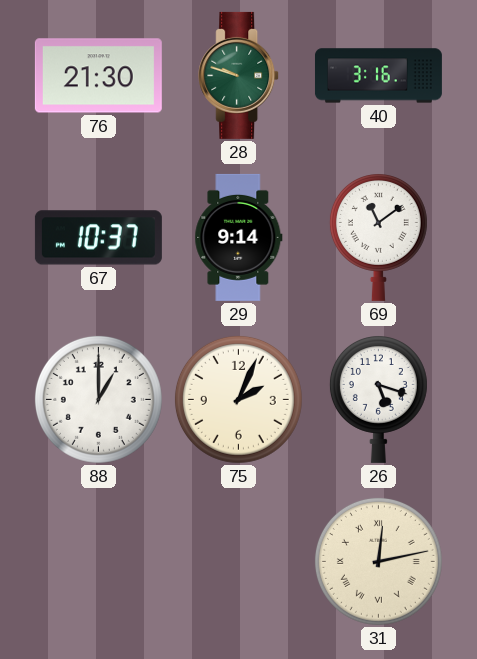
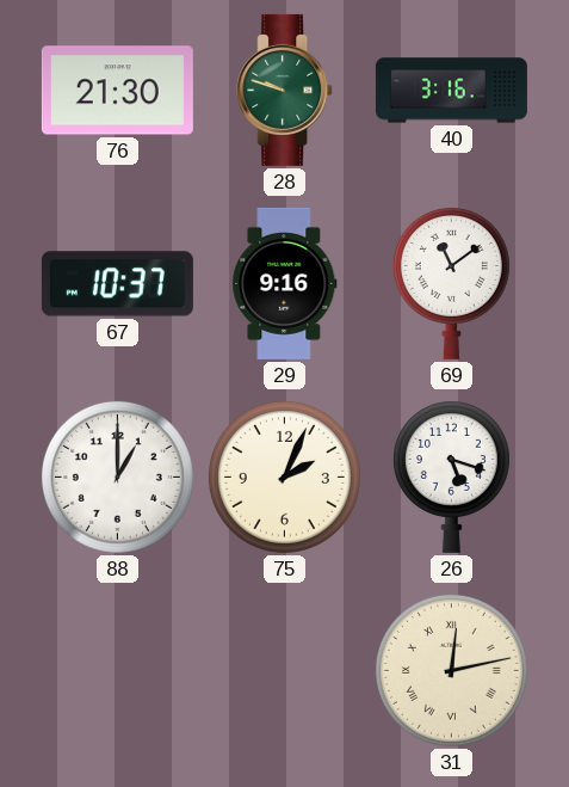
29: 9:14 -> 9:16
